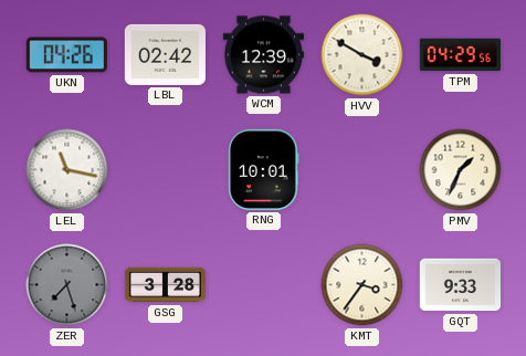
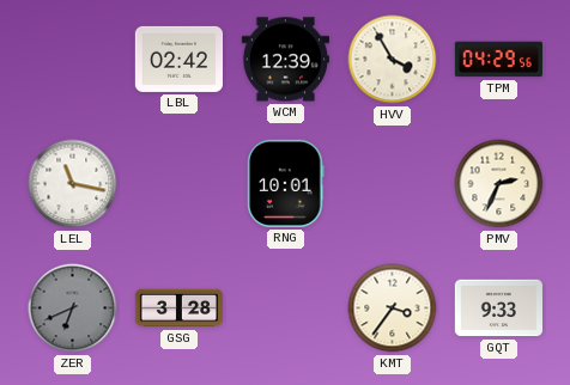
UKN: 04:26 -> none
HVV: 3:50 -> 3:55
PMV: 1:34 -> 2:34
ZER: 7:27 -> 6:41
